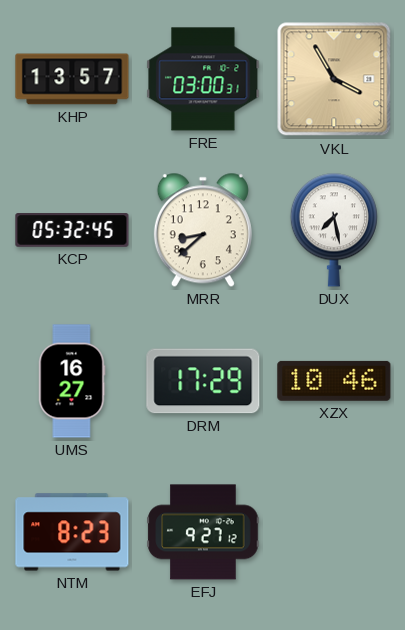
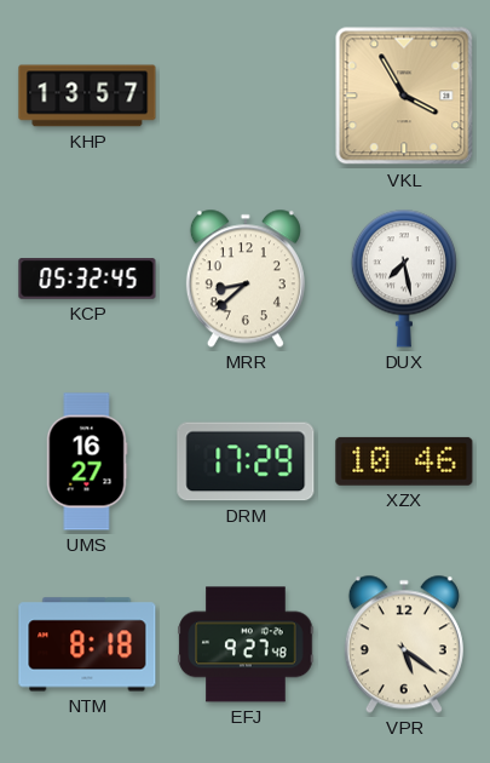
FRE: 03:00 -> none
NTM: 8:23 -> 8:18
EFJ: 9:27:12 -> 9:27:48
VPR: none -> 5:21
